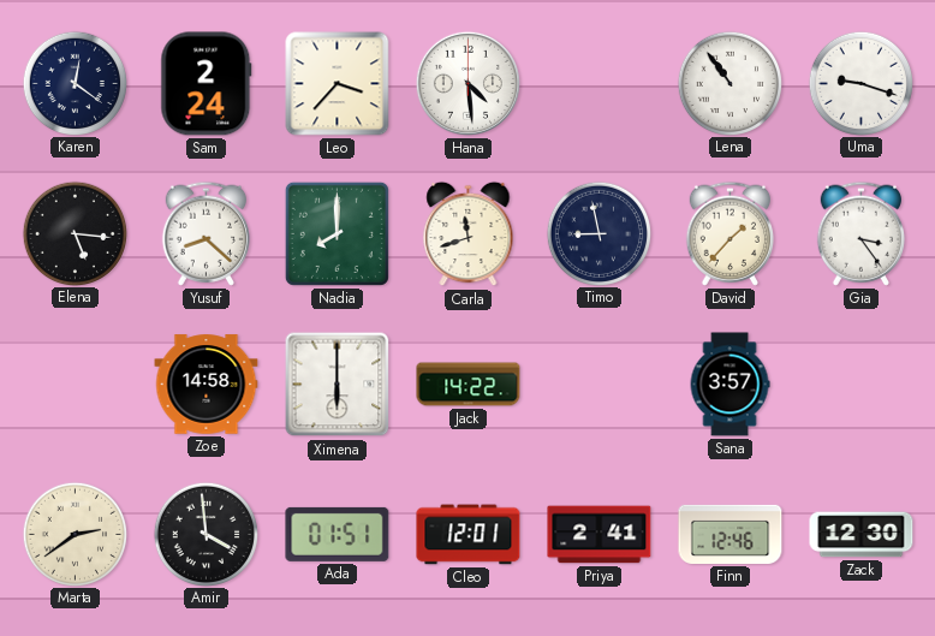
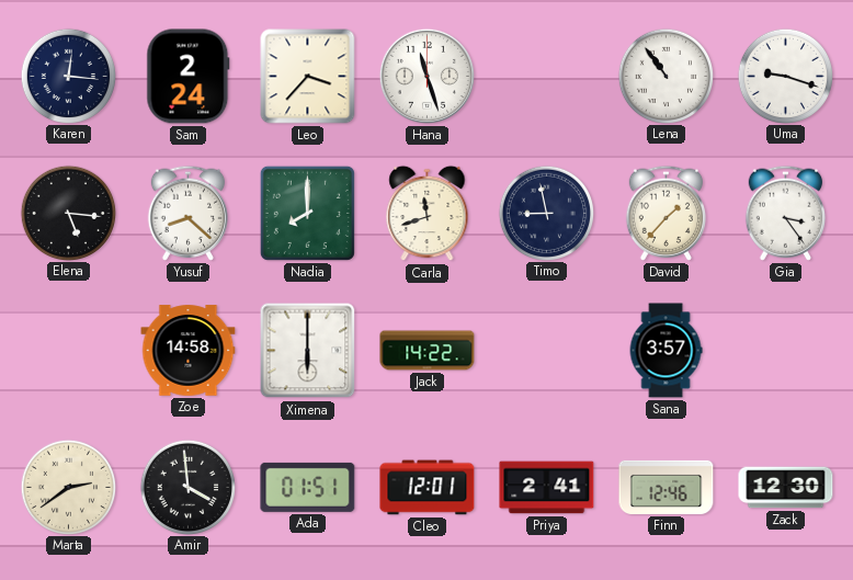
Karen: 12:21 -> 12:16
Hana: 4:29 -> 11:27
